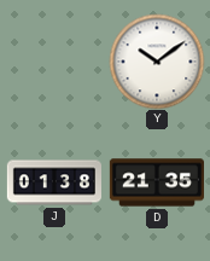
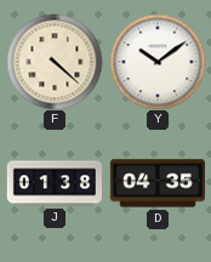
F: none -> 4:22
D: 21:35 -> 04:35
